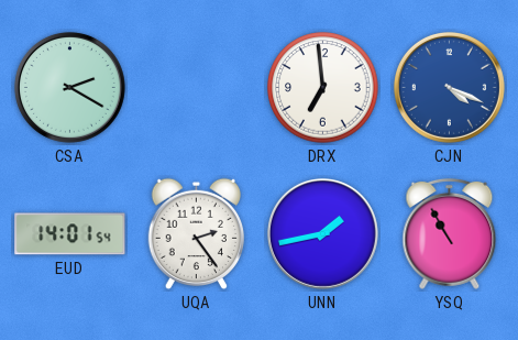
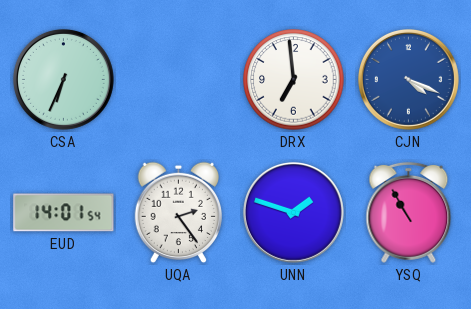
CSA: 2:20 -> 6:34
UNN: 1:43 -> 1:48
